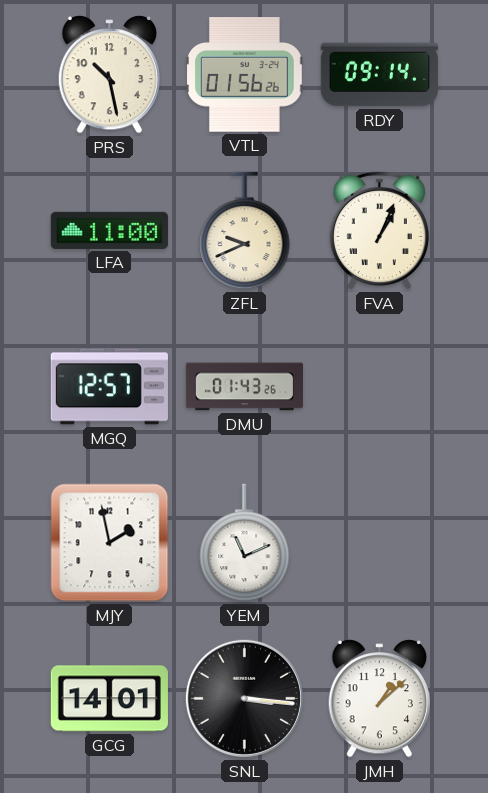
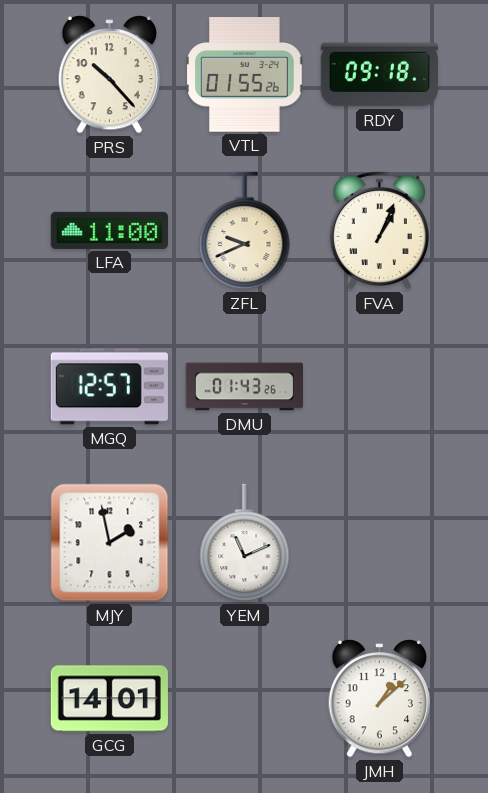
PRS: 10:28 -> 10:23
VTL: 01:56 -> 01:55
RDY: 09:14 -> 09:18
SNL: 3:16 -> none
